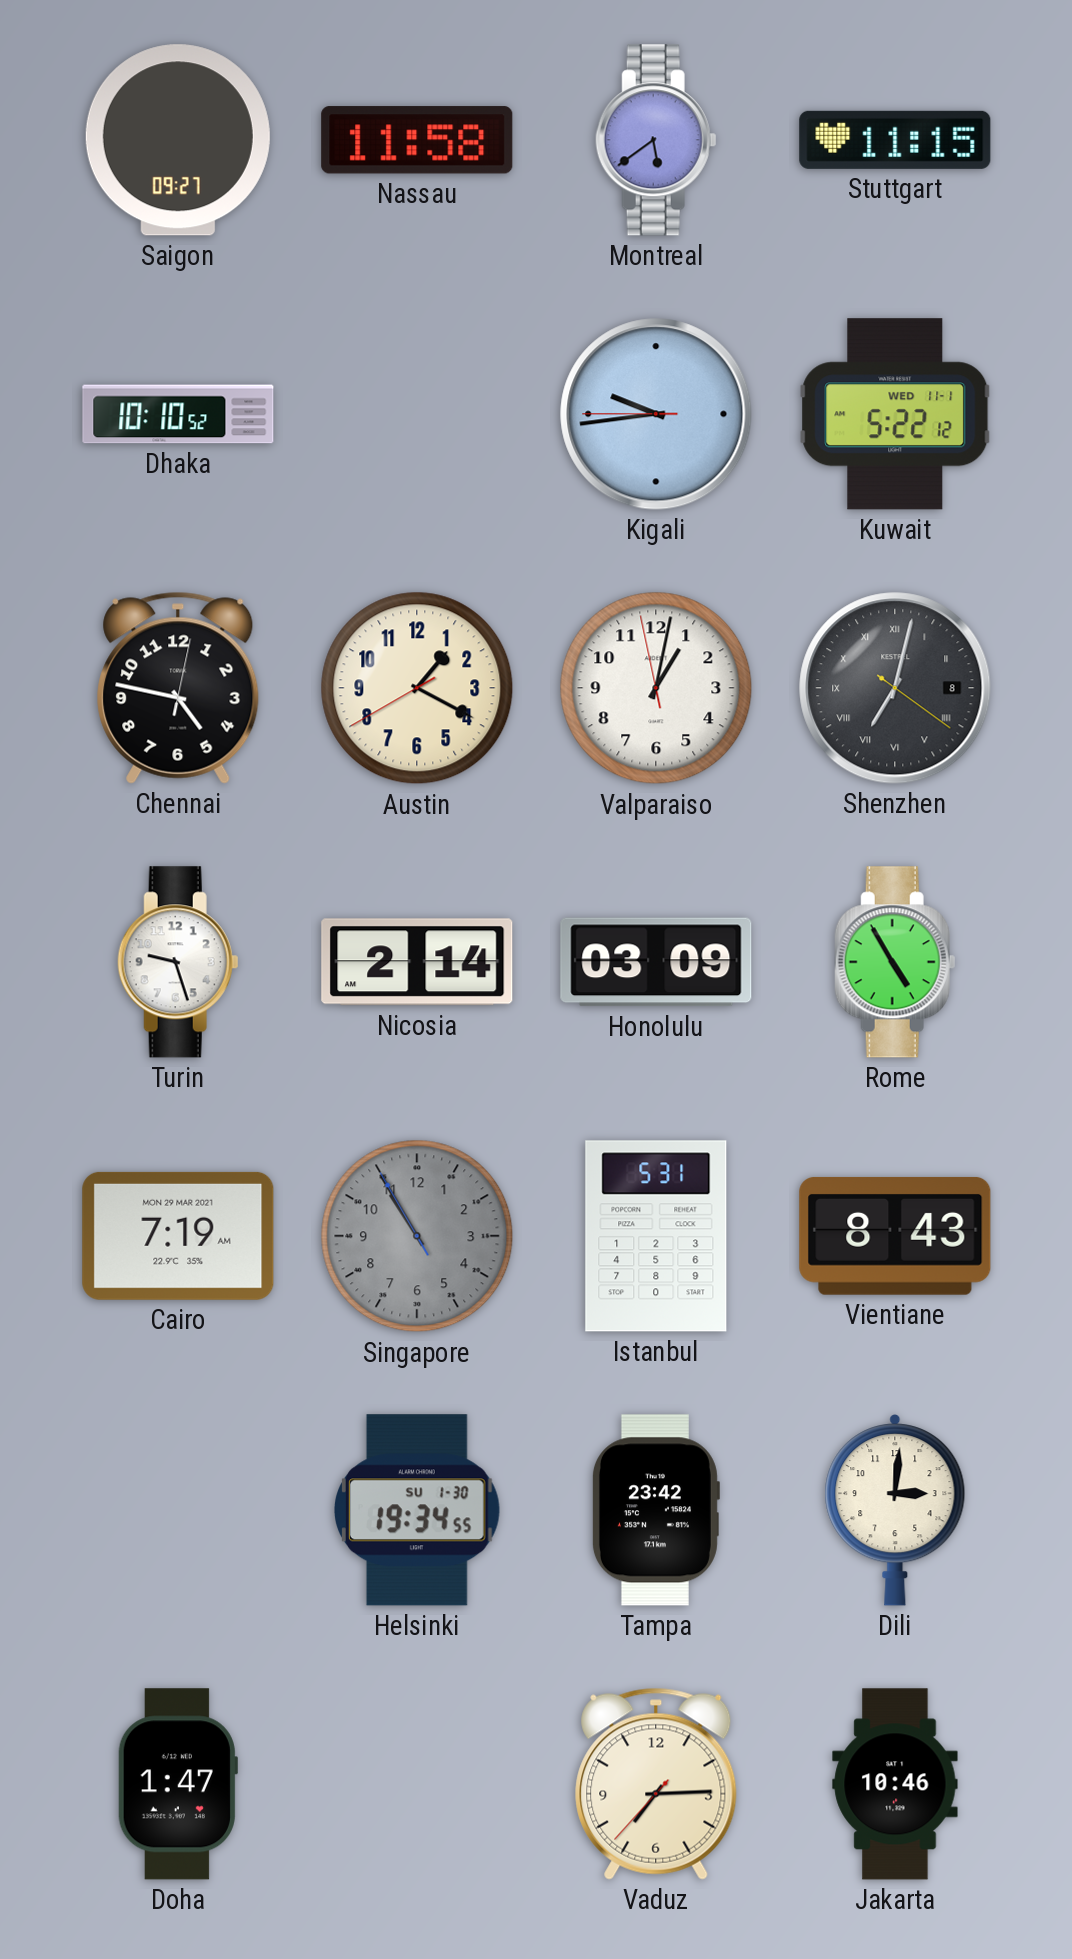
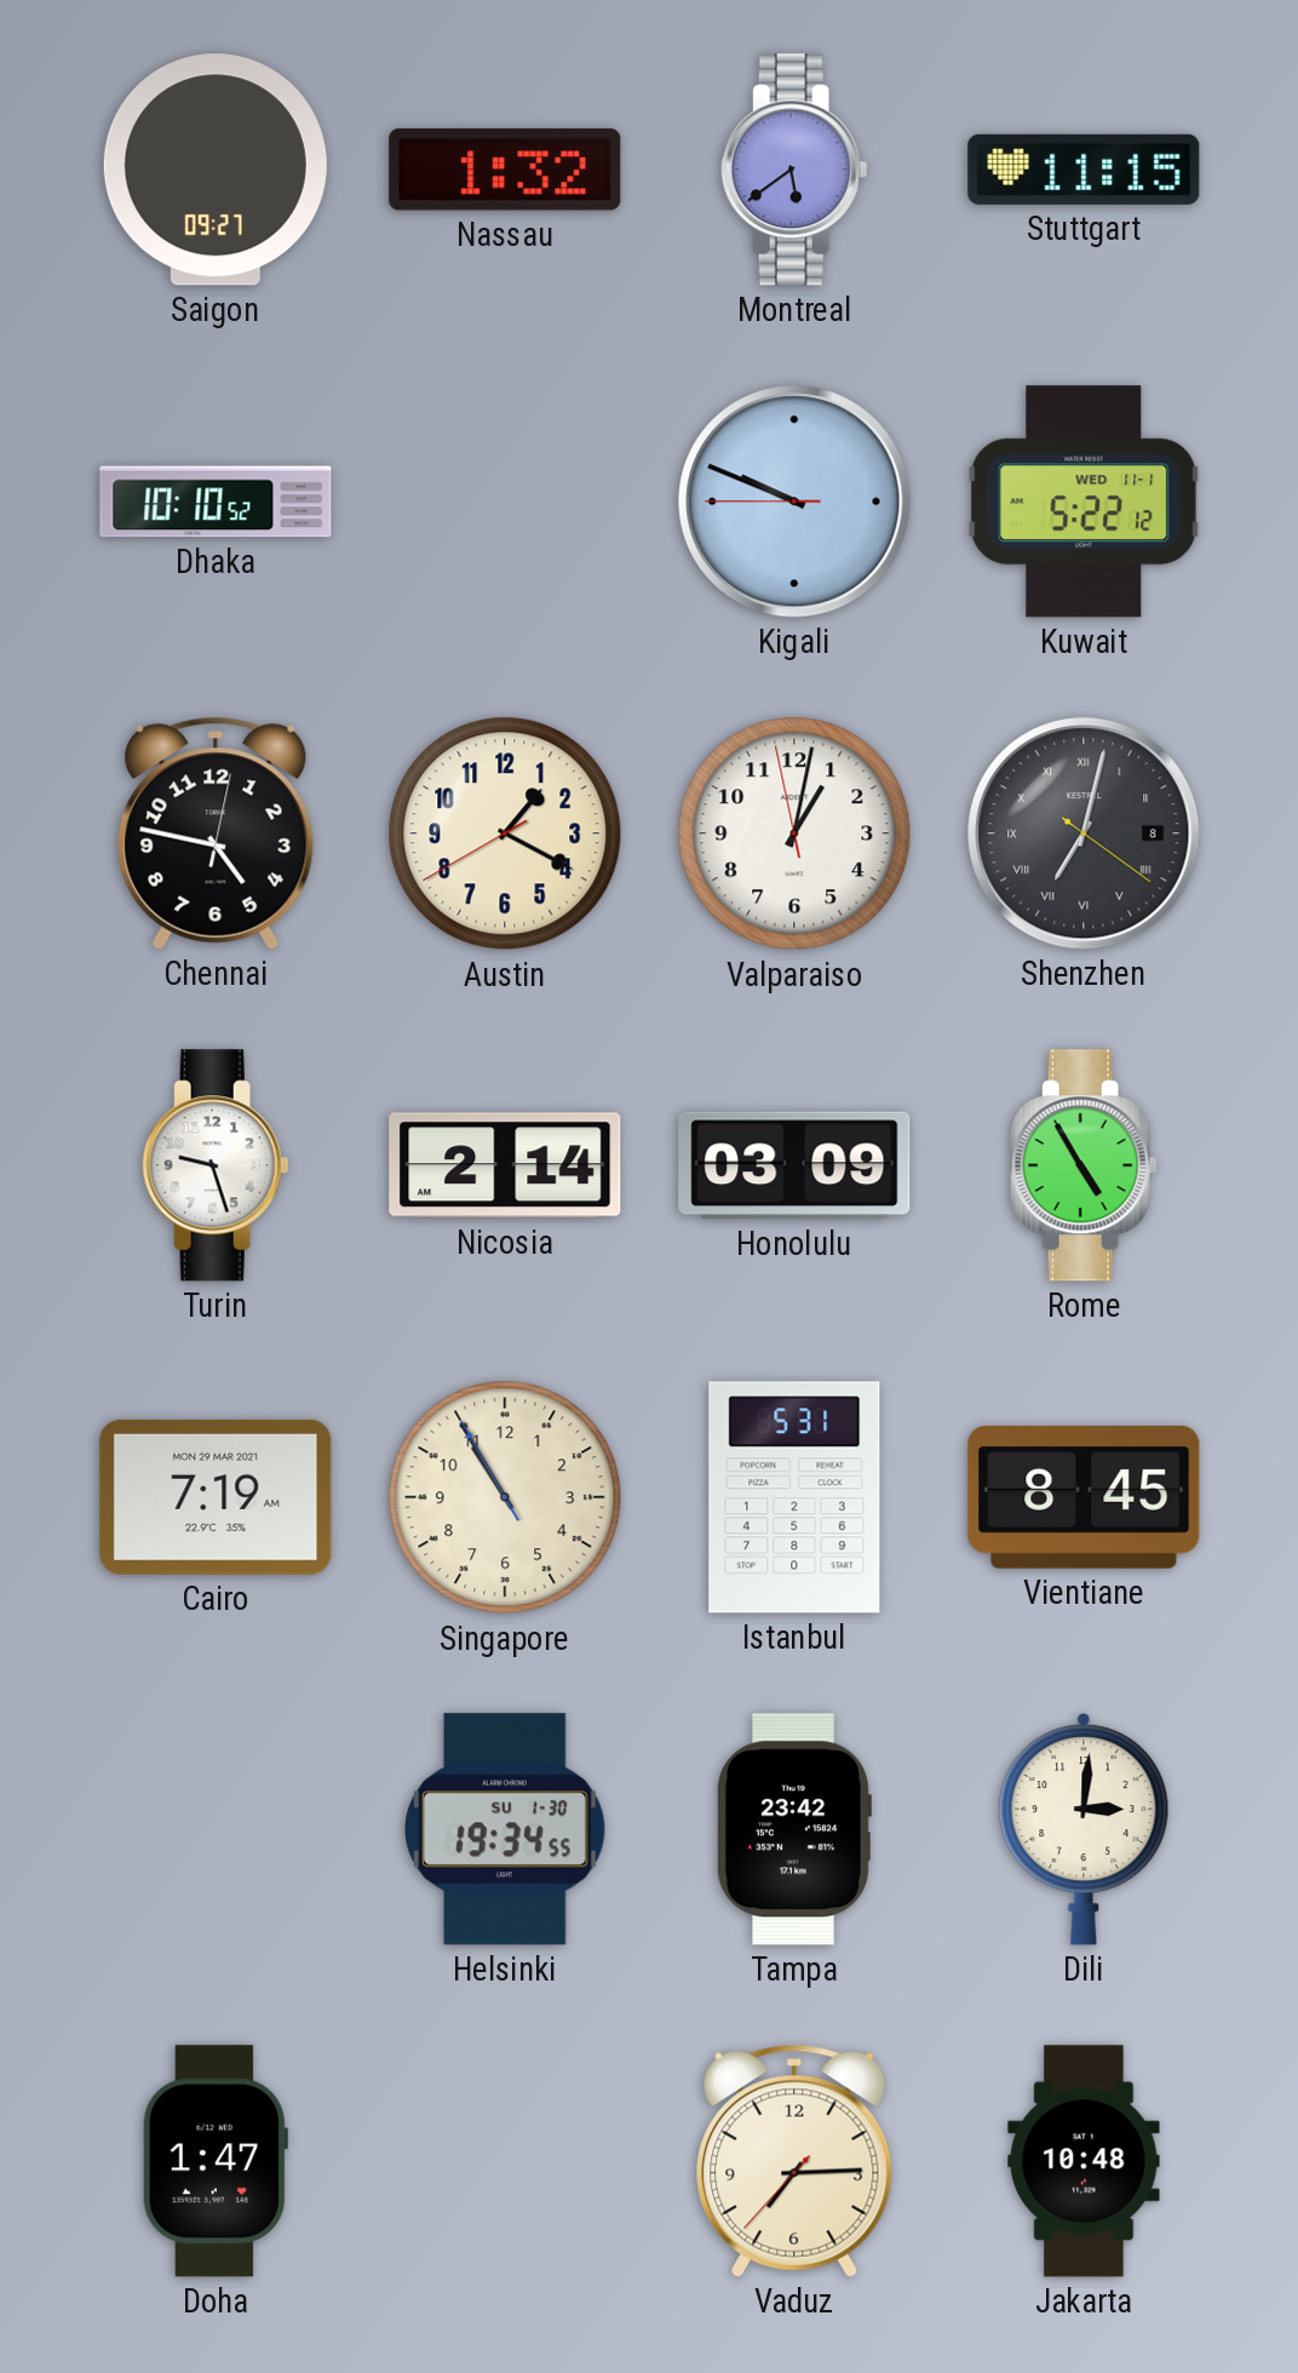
Nassau: 11:58 -> 1:32
Kigali: 9:43 -> 9:48
Singapore dial: grey -> cream
Vientiane: 8:43 -> 8:45
Jakarta: 10:46 -> 10:48
